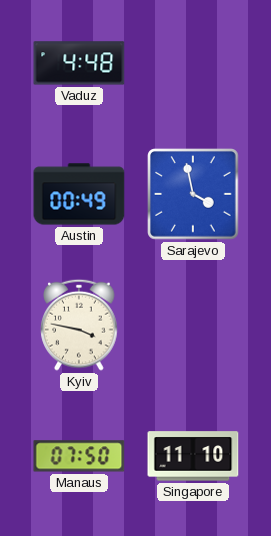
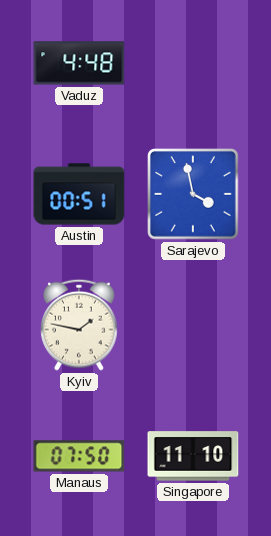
Austin: 00:49 -> 00:51
Kyiv: 3:47 -> 1:47
